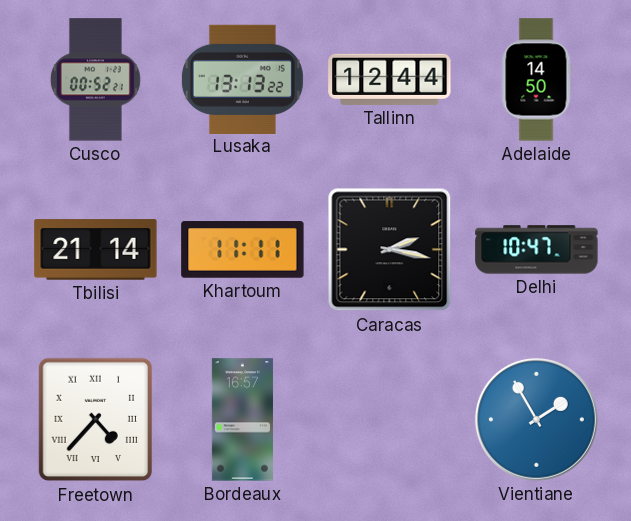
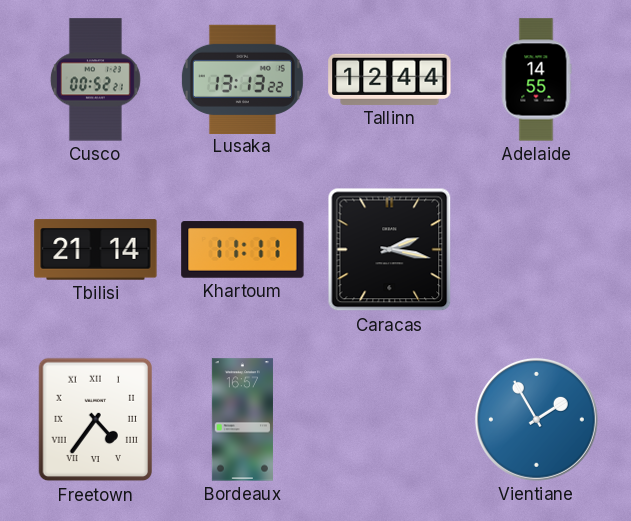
Adelaide: 14:50 -> 14:55
Delhi: 10:47 -> none
Freetown: 4:37 -> 4:36
